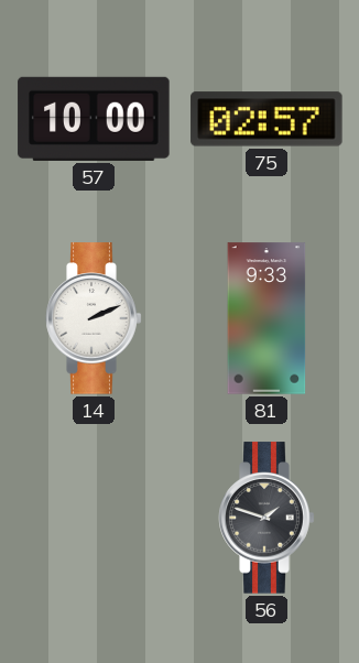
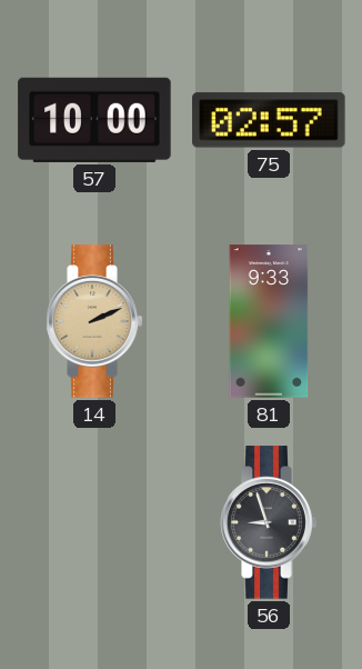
14 dial: white -> champagne
56: 1:48 -> 8:57
